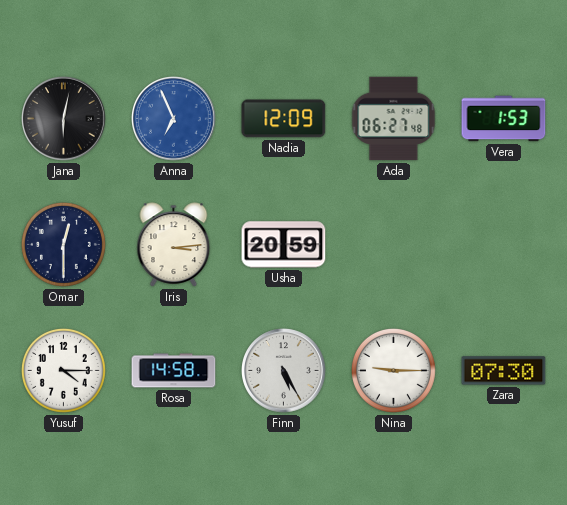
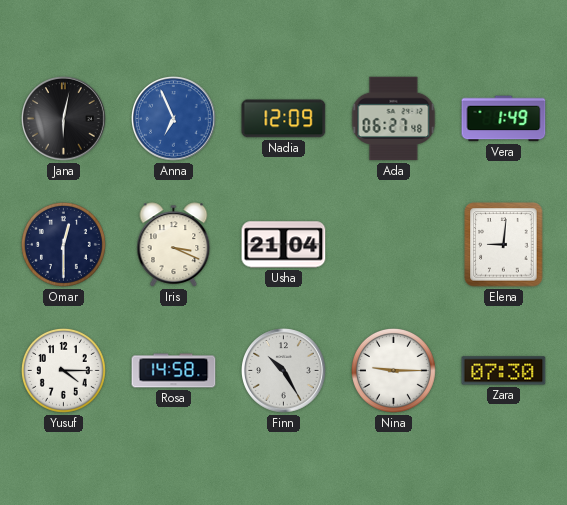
Vera: 1:53 -> 1:49
Iris: 3:14 -> 3:19
Usha: 20:59 -> 21:04
Elena: none -> 9:01
Finn: 5:25 -> 10:25
